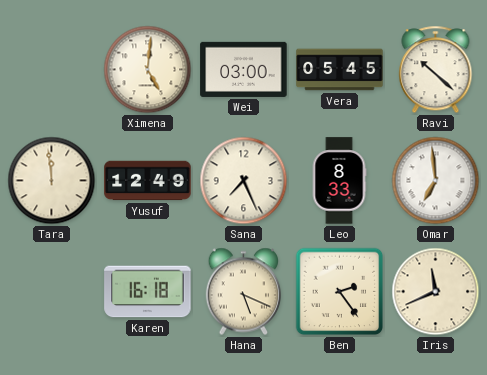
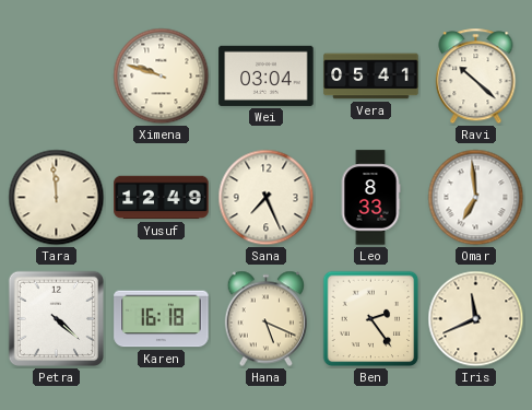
Ximena: 5:01 -> 9:48
Wei: 03:00 -> 03:04
Vera: 05:45 -> 05:41
Petra: none -> 4:22
